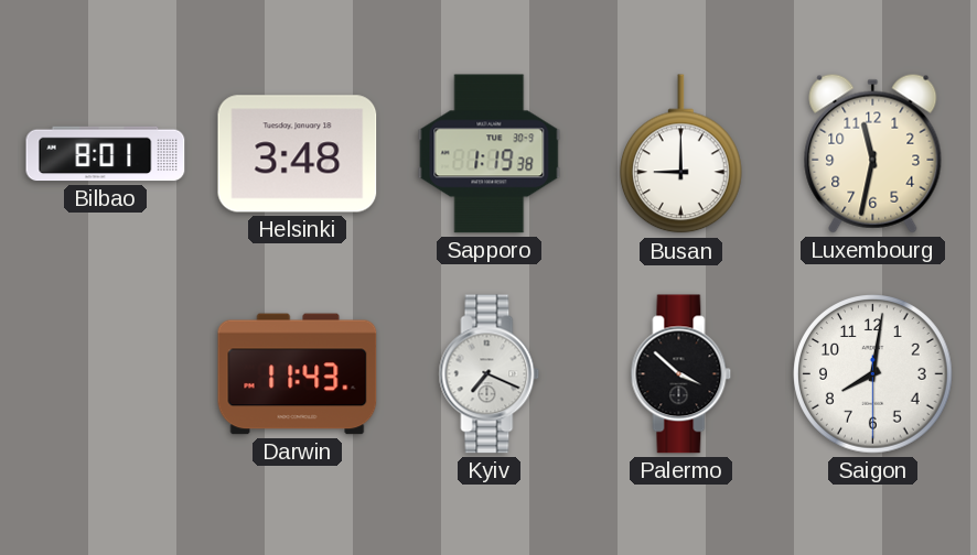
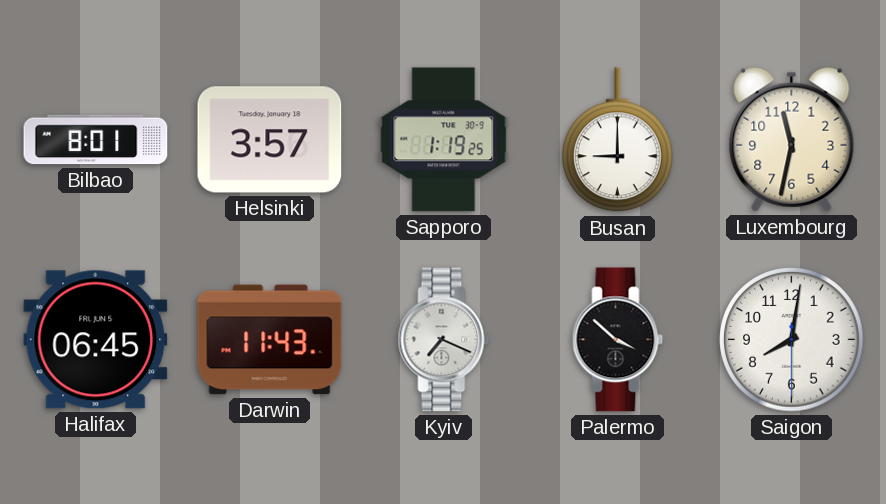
Helsinki: 3:48 -> 3:57
Sapporo: 1:19:38 -> 1:19:25
Halifax: none -> 06:45
